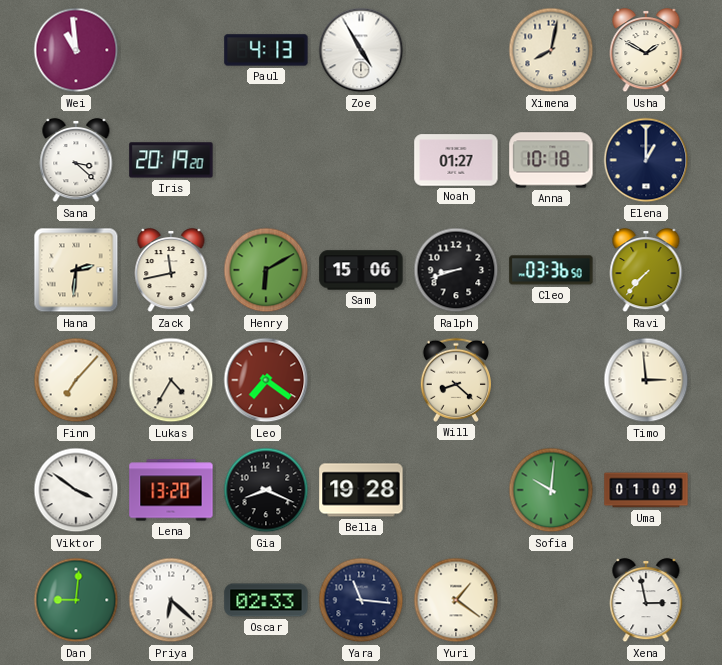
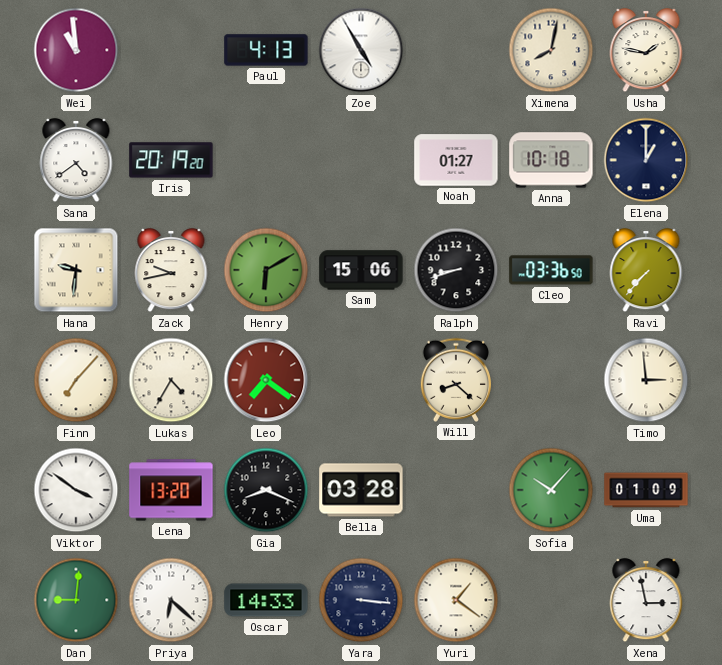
Usha: 1:50 -> 1:47
Sana: 3:22 -> 4:39
Hana: 2:31 -> 9:31
Zack: 11:43 -> 9:43
Bella: 19:28 -> 03:28
Sofia: 10:01 -> 10:07
Oscar: 02:33 -> 14:33
Yara: 11:16 -> 3:16
